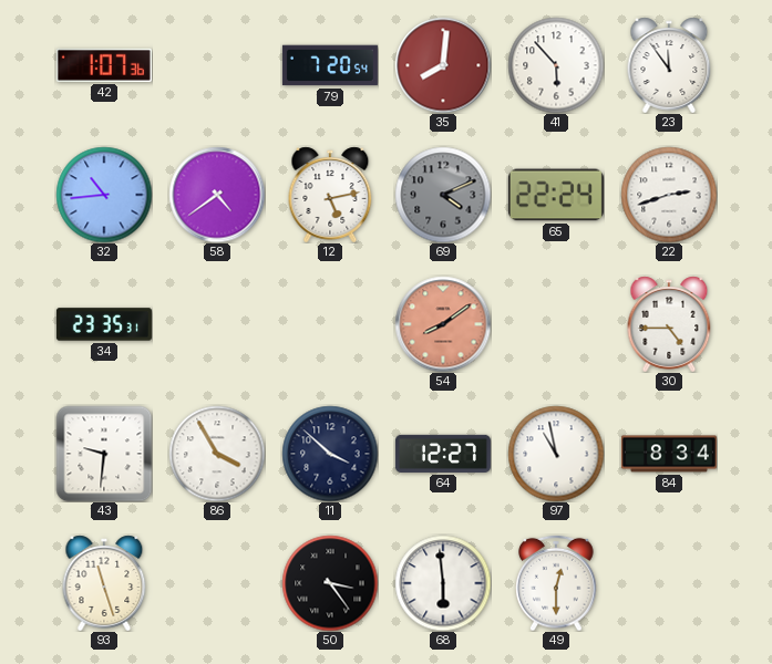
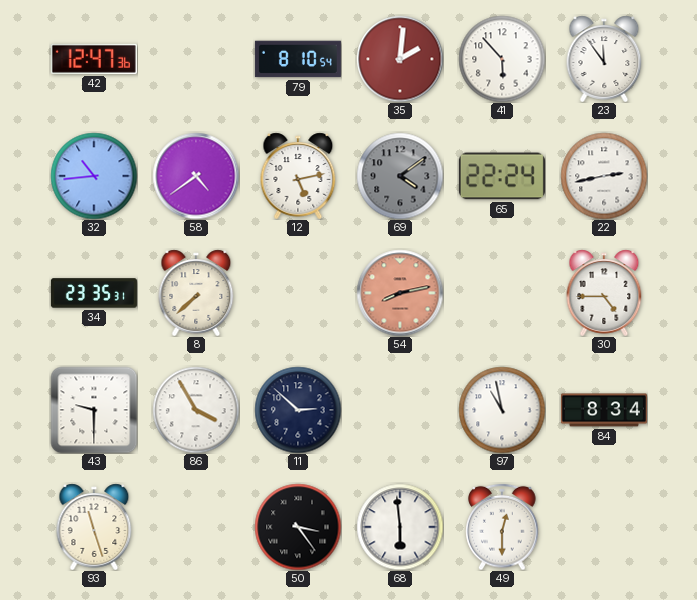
42: 1:07 -> 12:47
79: 7:20 -> 8:10
35: 8:01 -> 2:01
69: 4:11 -> 4:09
22: 2:42 -> 2:43
8: none -> 7:38
54: 8:09 -> 8:13
43: 9:31 -> 9:30
11: 3:52 -> 2:52
64: 12:27 -> none
